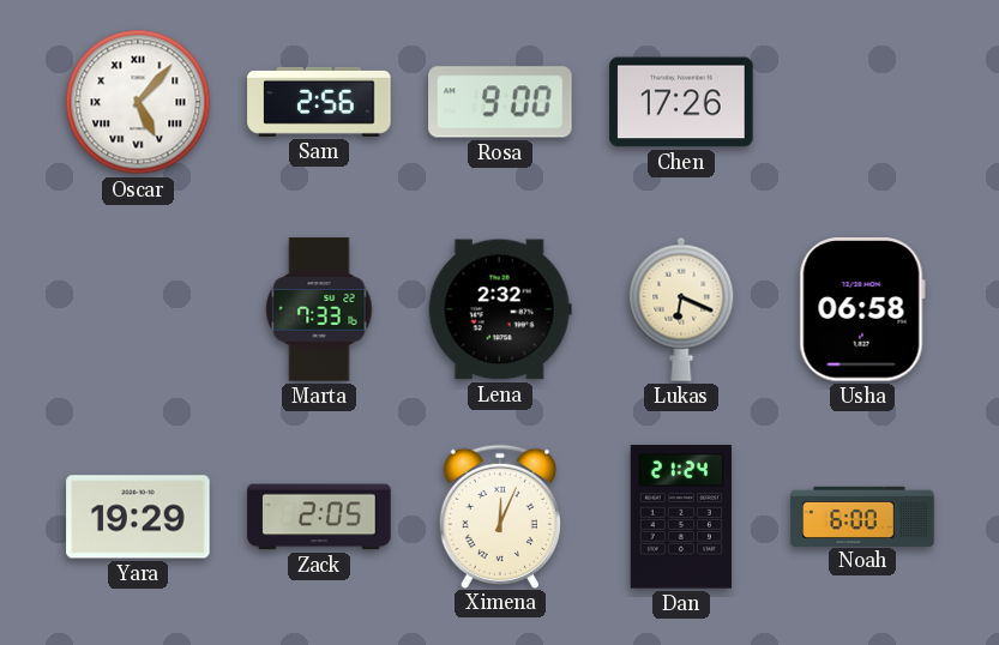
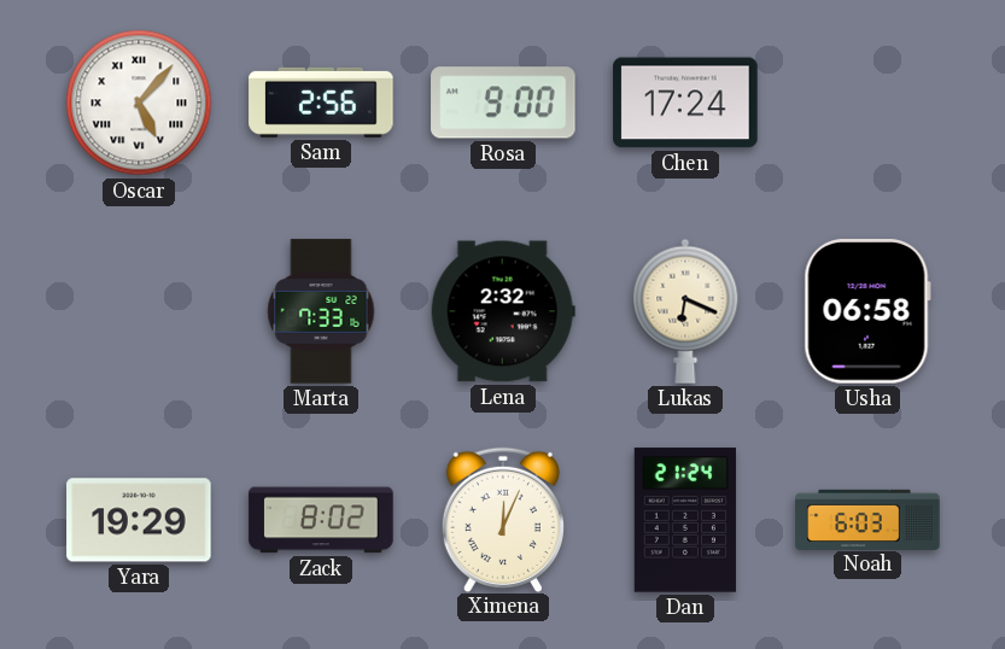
Chen: 17:26 -> 17:24
Zack: 2:05 -> 8:02
Noah: 6:00 -> 6:03
